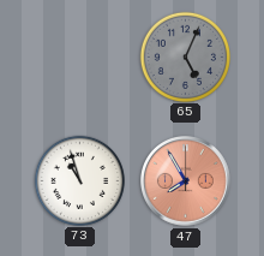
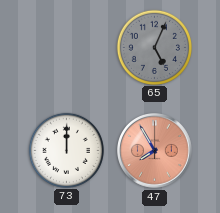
73: 10:57 -> 12:00
